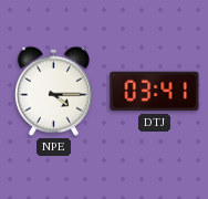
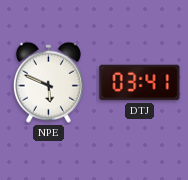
NPE: 4:15 -> 5:49
